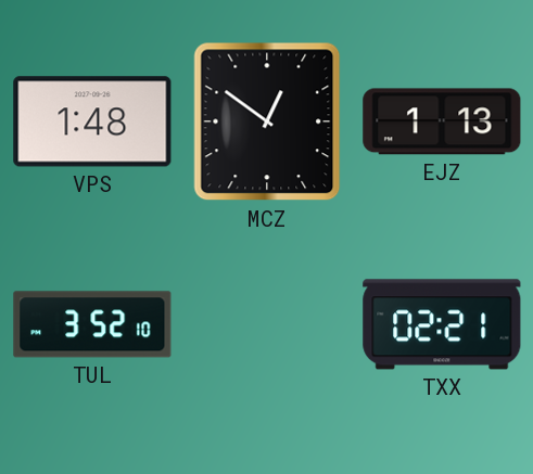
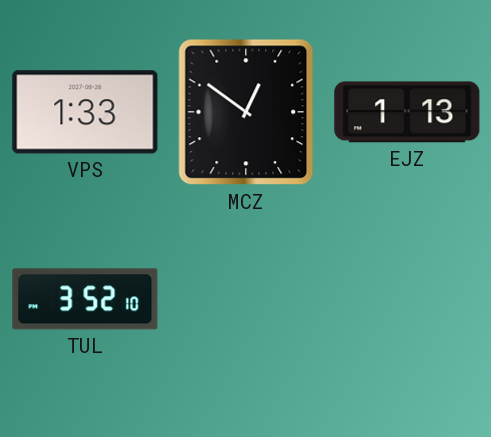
VPS: 1:48 -> 1:33
TXX: 02:21 -> none
